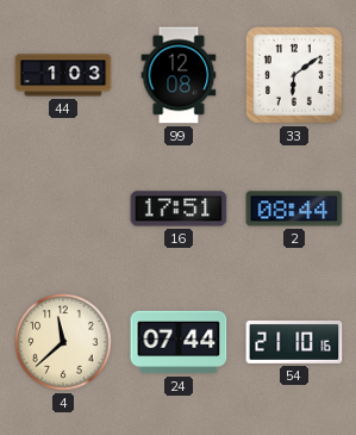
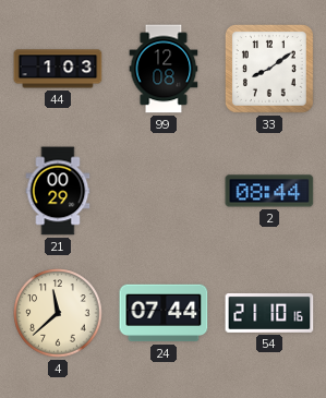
33: 6:09 -> 8:09
21: none -> 00:29
16: 17:51 -> none
